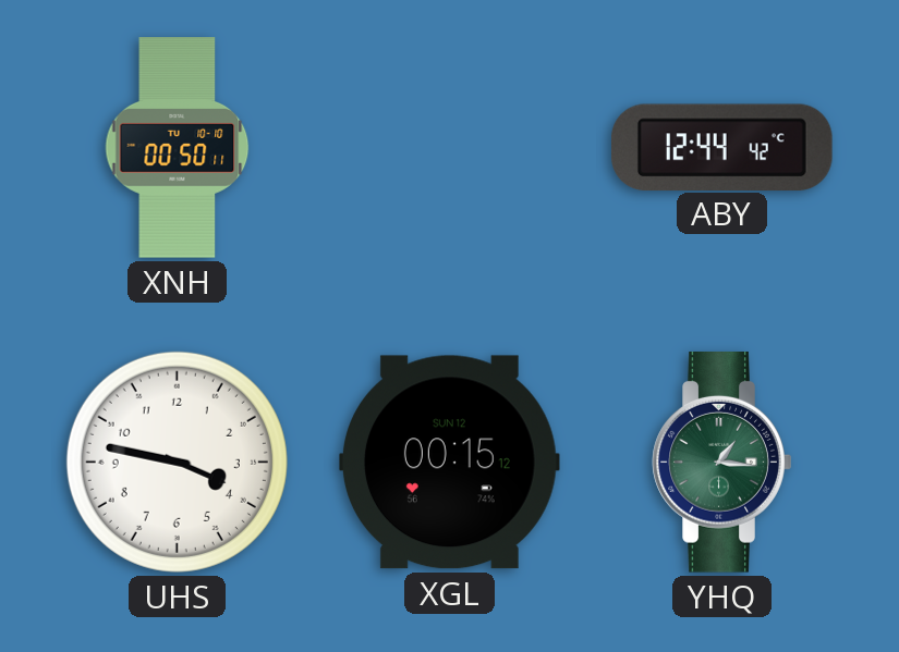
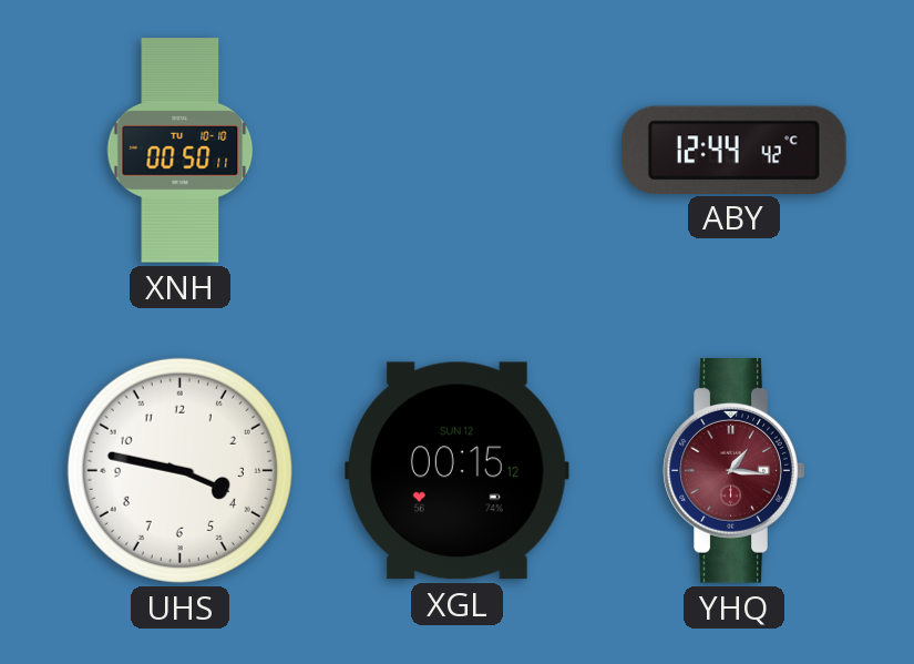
YHQ dial: green -> burgundy
